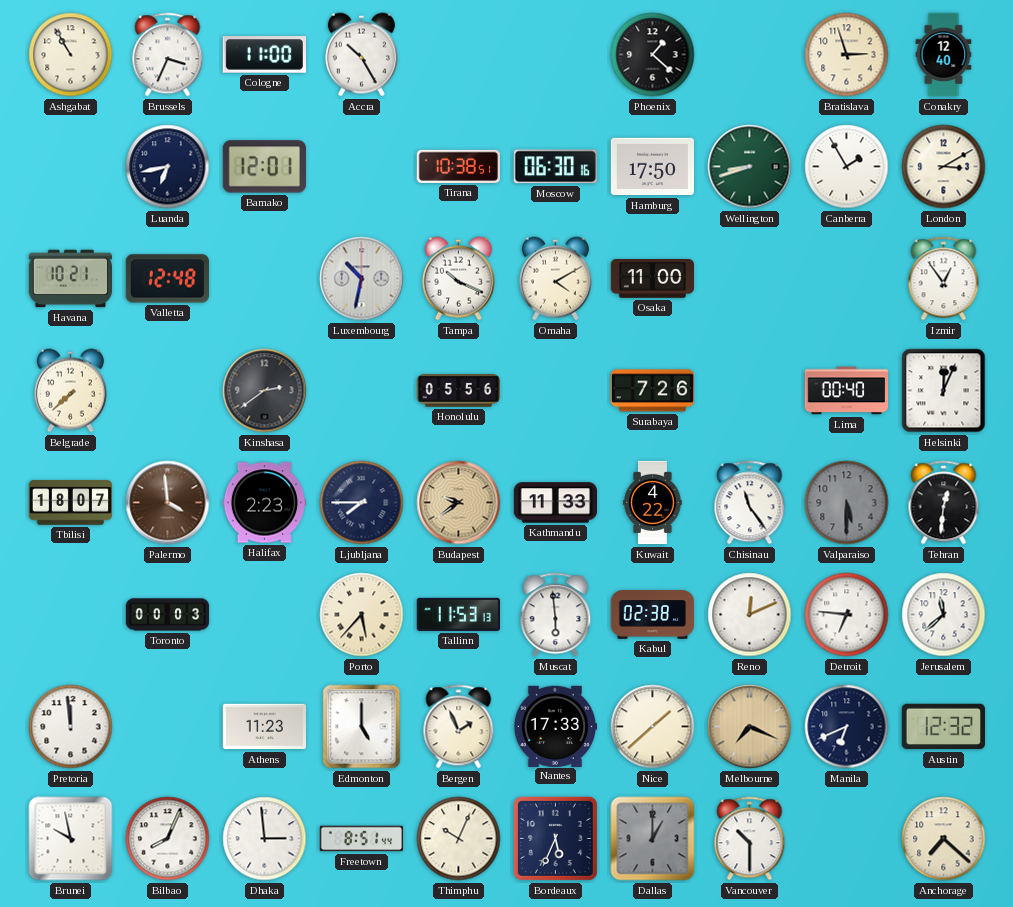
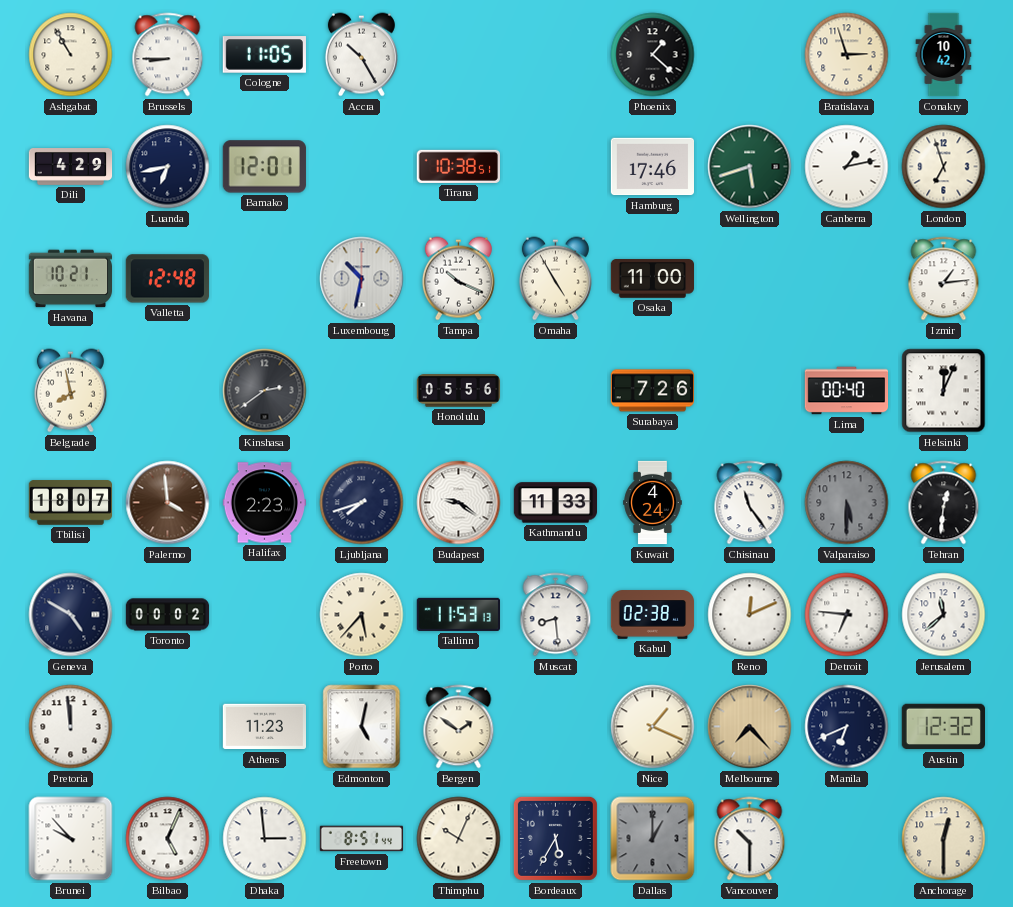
Brussels: 3:34 -> 8:45
Cologne: 11:00 -> 11:05
Conakry: 12:40 -> 10:42
Dili: none -> 4:29
Moscow: 06:30 -> none
Hamburg: 17:50 -> 17:46
Wellington: 8:42 -> 5:42
Canberra: 1:55 -> 1:13
London: 3:10 -> 6:57
Omaha: 4:10 -> 4:55
Izmir: 12:54 -> 1:14
Belgrade: 7:38 -> 7:58
Ljubljana: 7:45 -> 7:42
Budapest: 9:39 -> 9:21
Budapest dial: champagne -> white
Kuwait: 4:22 -> 4:24
Geneva: none -> 4:50
Toronto: 00:03 -> 00:02
Muscat: 5:59 -> 8:29
Edmonton: 5:00 -> 5:02
Bergen: 1:56 -> 1:51
Nantes: 17:33 -> none
Nice: 1:38 -> 1:19
Melbourne: 7:19 -> 7:23
Brunei: 9:58 -> 9:53
Bilbao: 8:04 -> 5:04
Bordeaux: 5:34 -> 5:35
Anchorage: 7:22 -> 12:30
